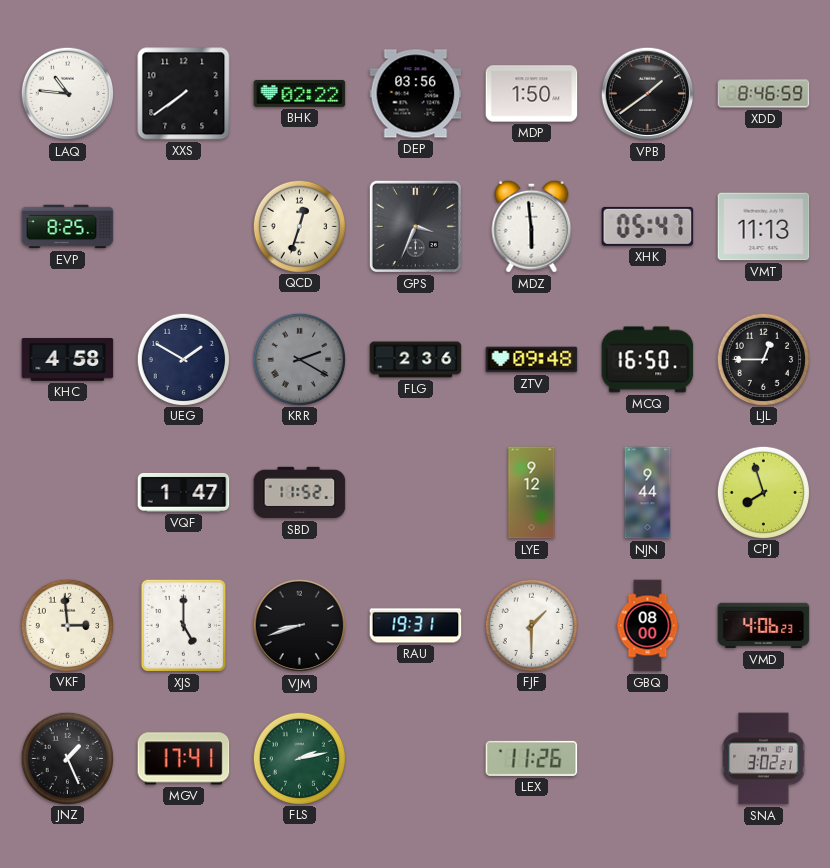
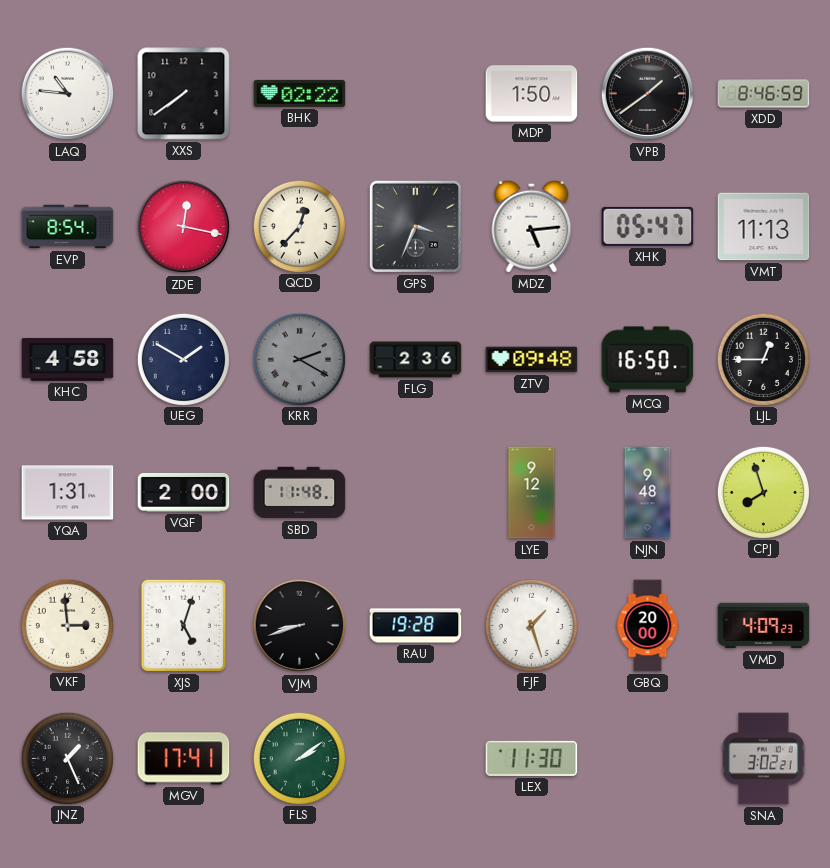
DEP: 03:56 -> none
EVP: 8:25 -> 8:54
ZDE: none -> 12:17
QCD: 12:33 -> 12:37
MDZ: 5:59 -> 5:14
YQA: none -> 1:31
VQF: 1:47 -> 2:00
SBD: 11:52 -> 11:48
NJN: 9:44 -> 9:48
XJS: 5:00 -> 5:03
RAU: 19:31 -> 19:28
FJF: 1:30 -> 1:27
GBQ: 08:00 -> 20:00
VMD: 4:06 -> 4:09
FLS: 2:13 -> 2:09
LEX: 11:26 -> 11:30
